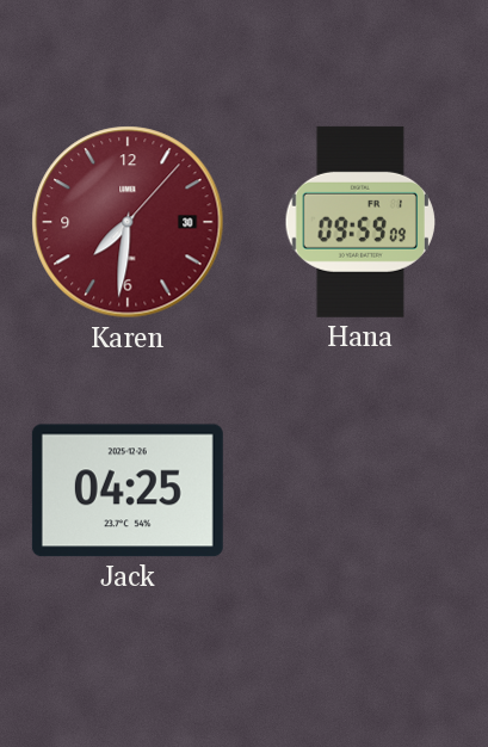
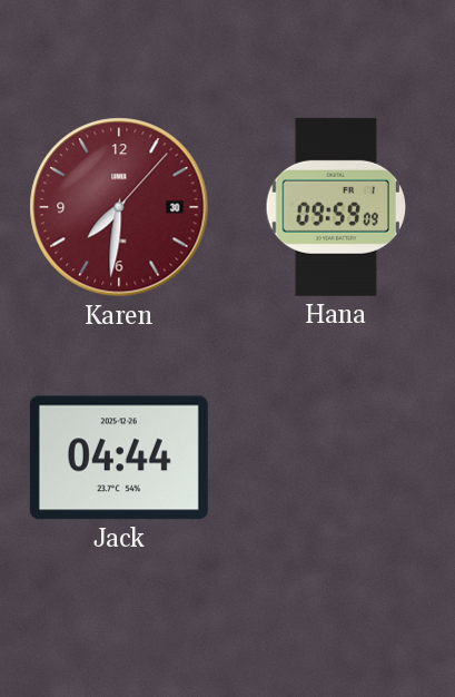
Jack: 04:25 -> 04:44
